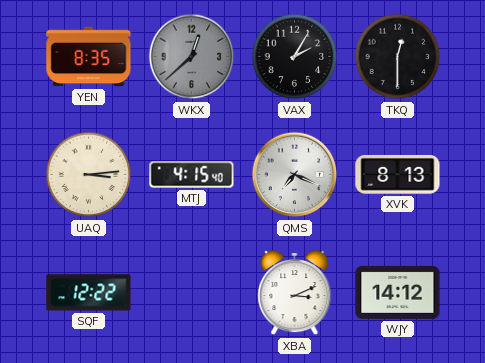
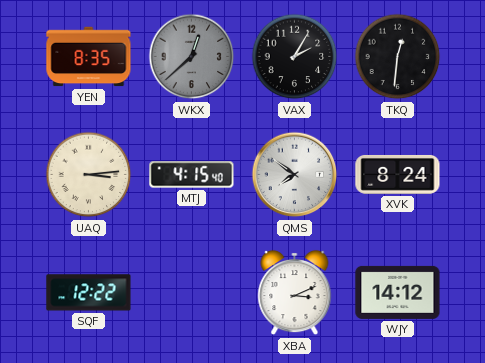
TKQ: 12:30 -> 12:31
QMS: 7:19 -> 7:51
XVK: 8:13 -> 8:24
